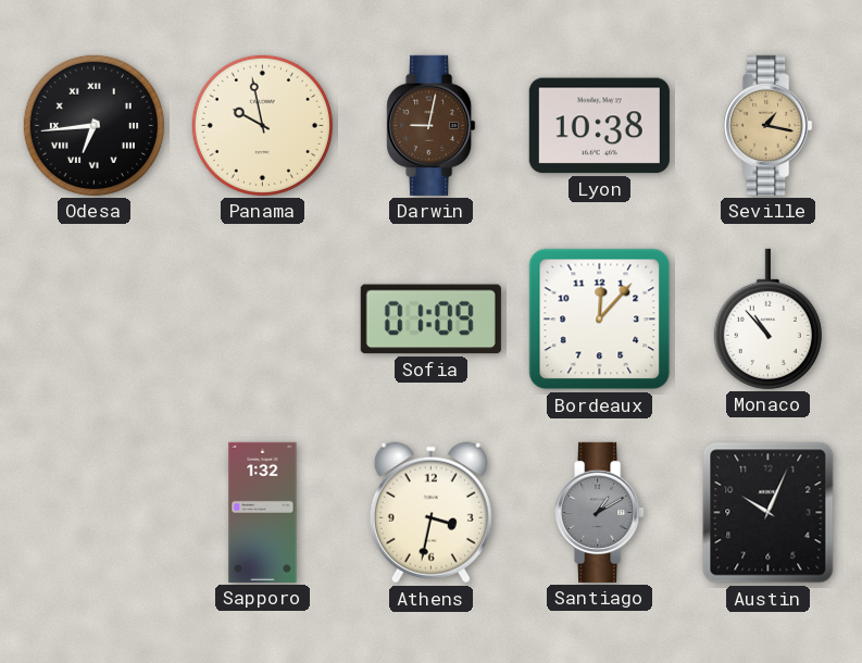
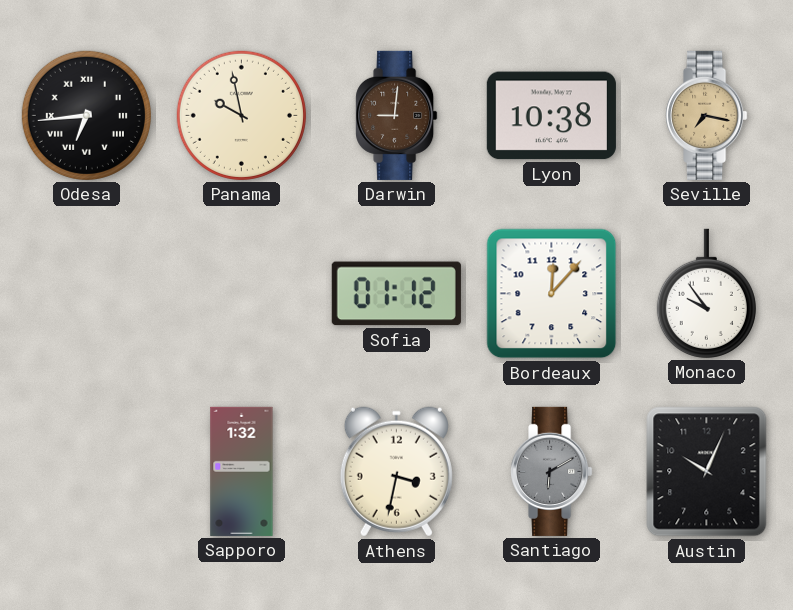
Darwin: 9:02 -> 9:01
Seville: 1:17 -> 7:17
Sofia: 01:09 -> 01:12
Monaco: 10:53 -> 9:54
Santiago: 1:10 -> 6:10
